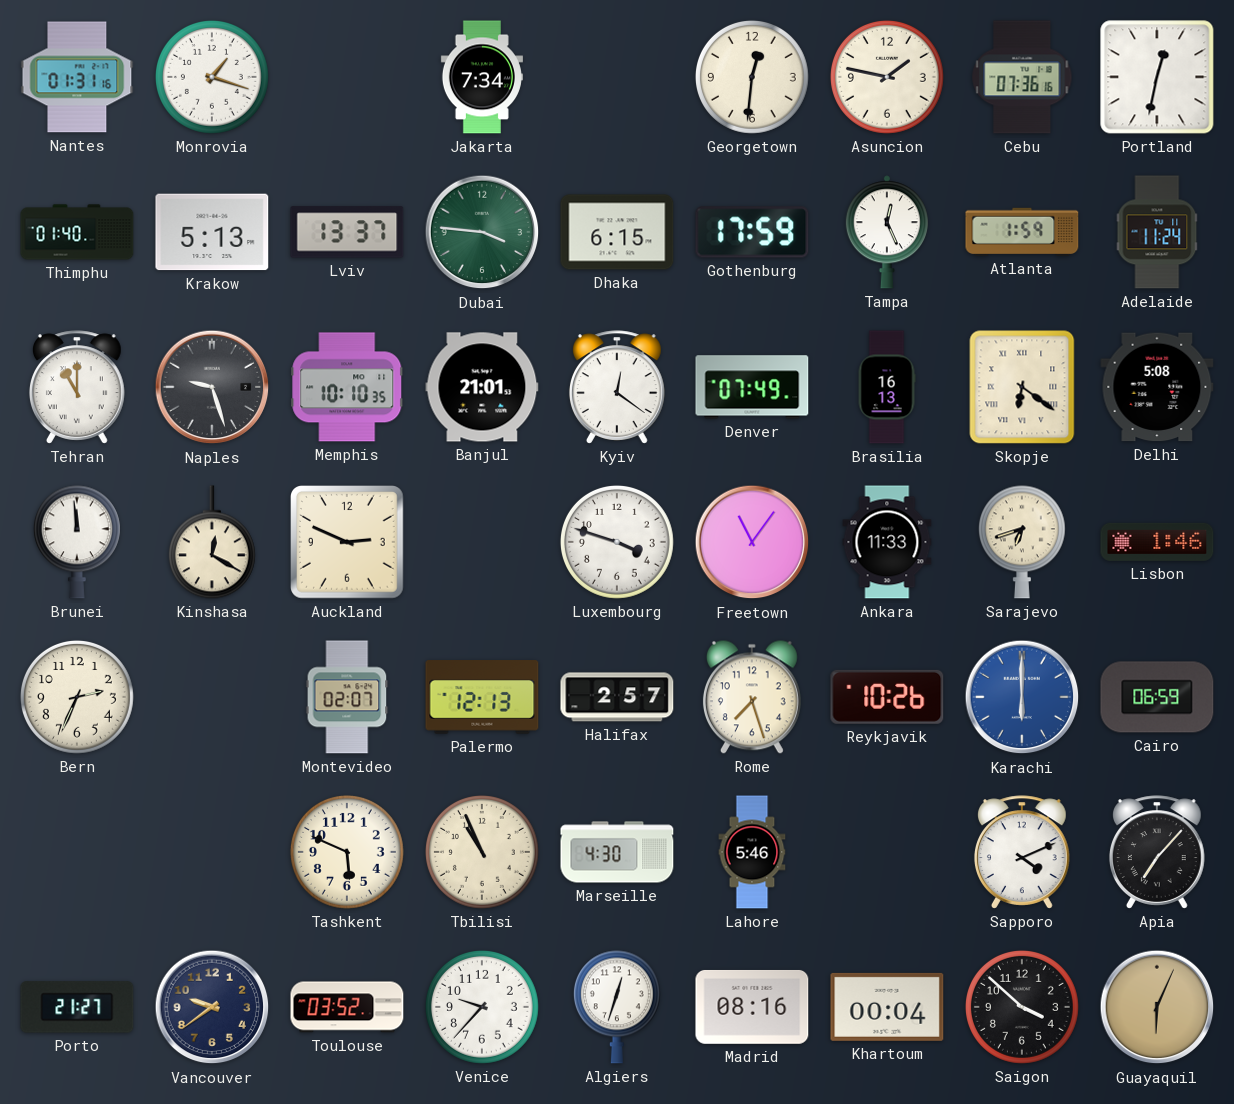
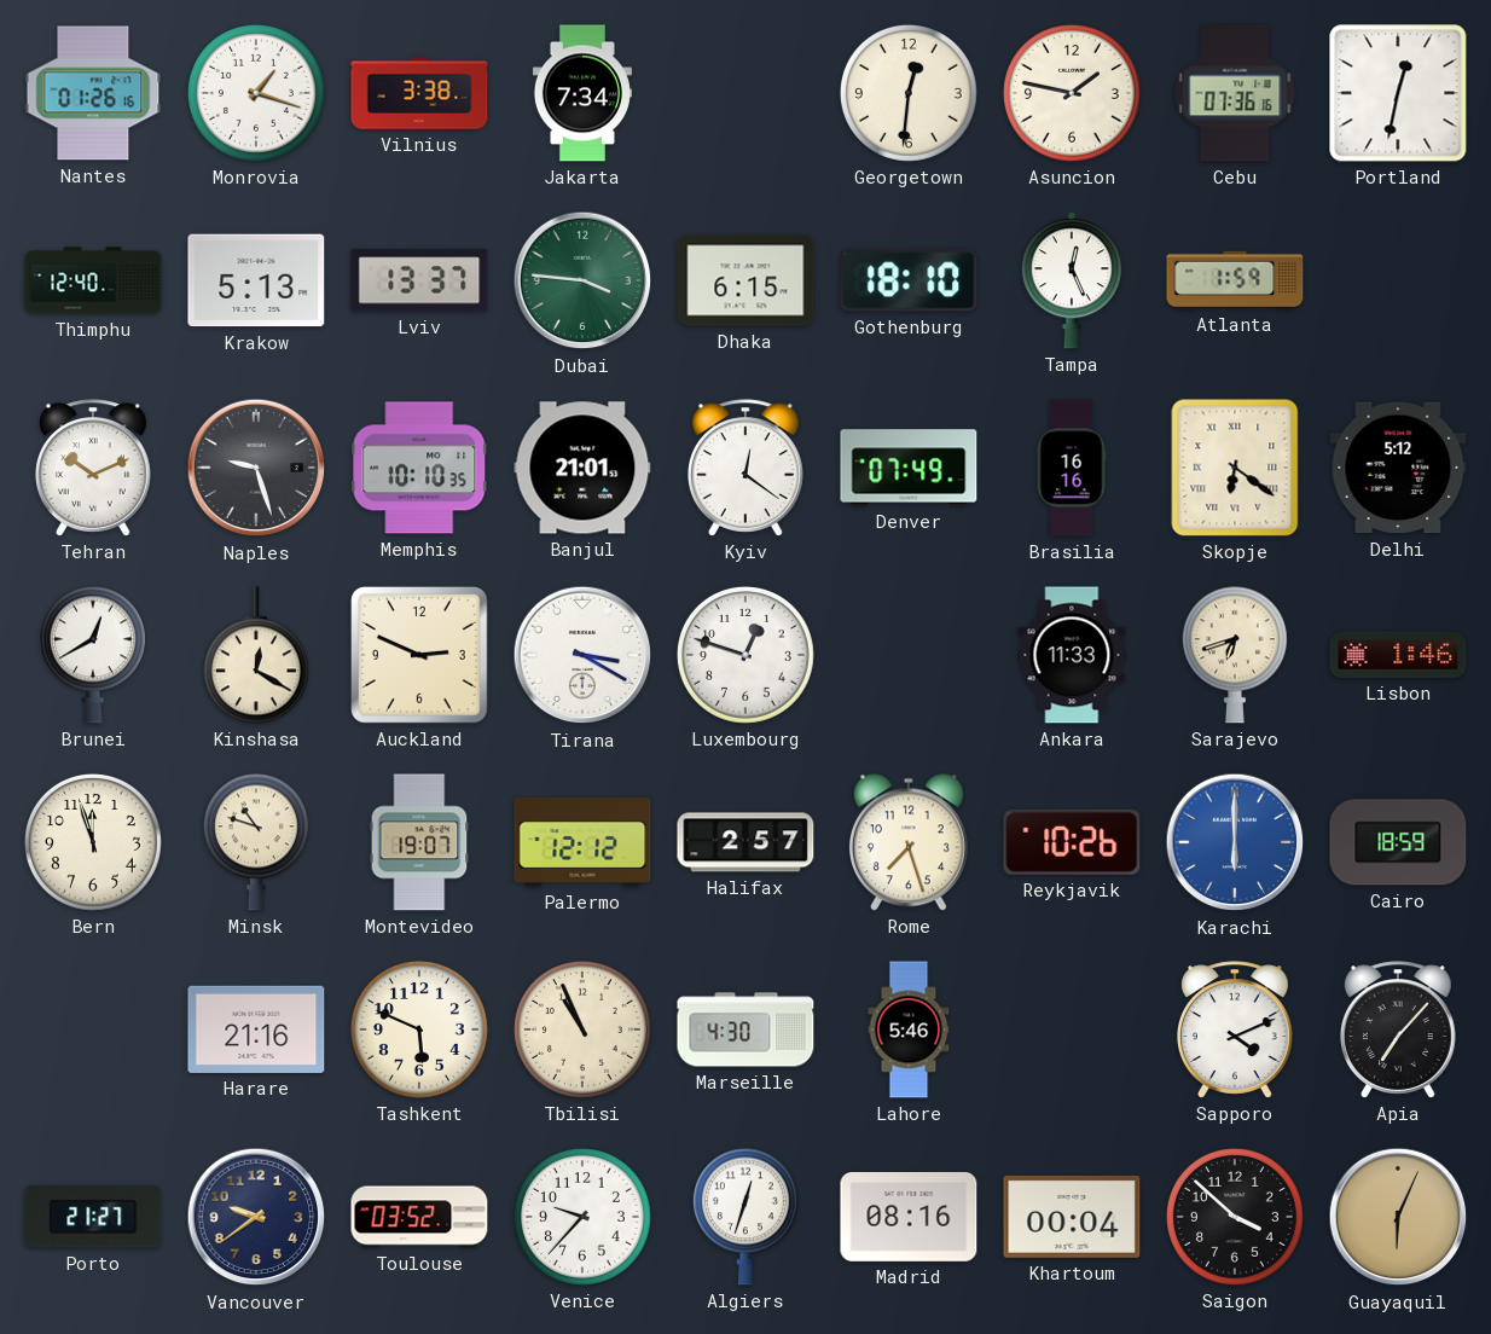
Nantes: 01:31 -> 01:26
Vilnius: none -> 3:38
Thimphu: 01:40 -> 12:40
Gothenburg: 17:59 -> 18:10
Adelaide: 11:24 -> none
Tehran: 11:00 -> 10:11
Brasilia: 16:13 -> 16:16
Delhi: 5:08 -> 5:12
Brunei: 11:59 -> 12:40
Tirana: none -> 3:20
Luxembourg: 3:48 -> 12:48
Freetown: 11:06 -> none
Bern: 2:34 -> 11:57
Minsk: none -> 10:48
Montevideo: 02:07 -> 19:07
Palermo: 12:13 -> 12:12
Cairo: 06:59 -> 18:59
Harare: none -> 21:16
